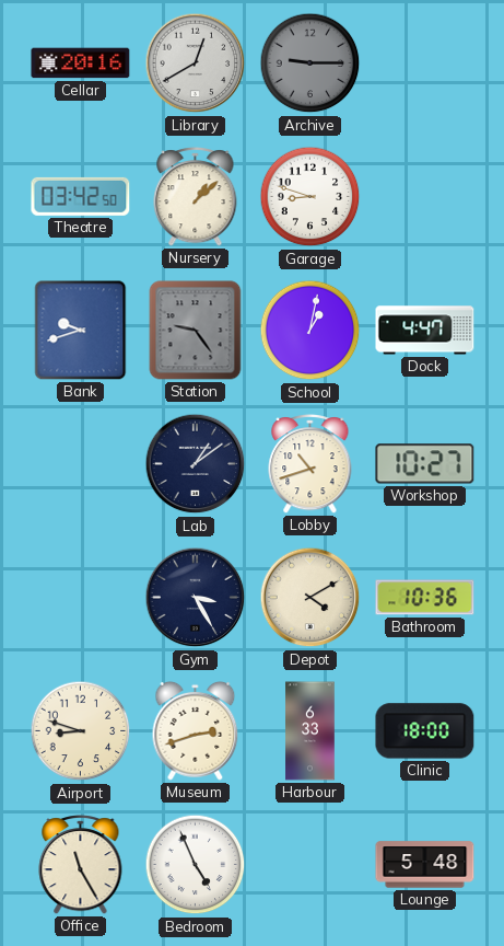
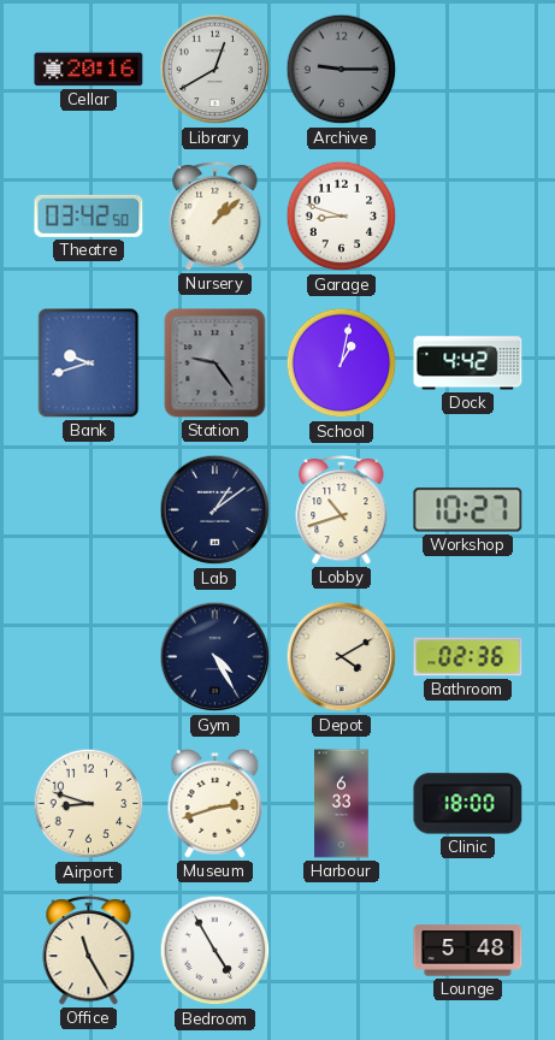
Dock: 4:47 -> 4:42
Gym: 3:25 -> 4:25
Bathroom: 10:36 -> 02:36
Bedroom: 4:56 -> 4:55
